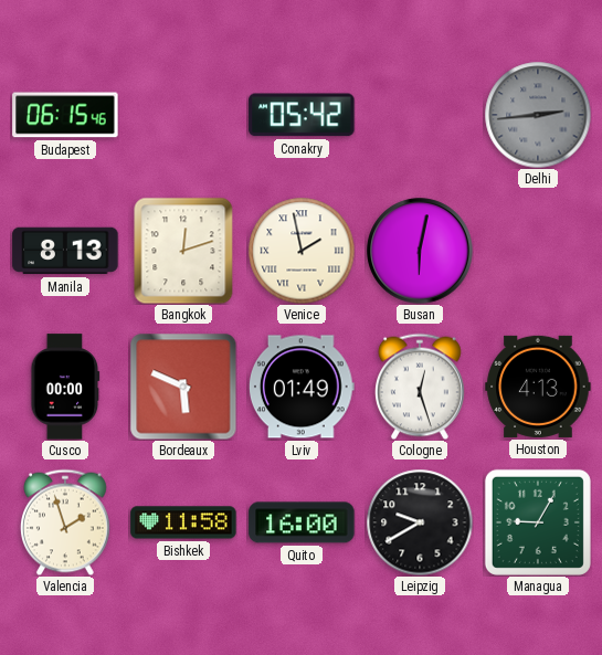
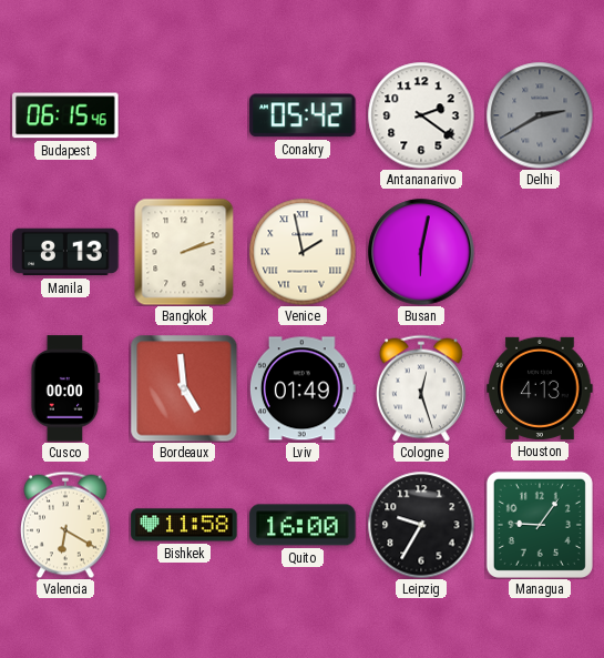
Antananarivo: none -> 2:21
Delhi: 2:44 -> 2:40
Bangkok: 12:12 -> 2:12
Bordeaux: 5:49 -> 4:59
Valencia: 1:57 -> 6:20
Leipzig: 9:40 -> 9:35
Managua: 9:05 -> 9:06
